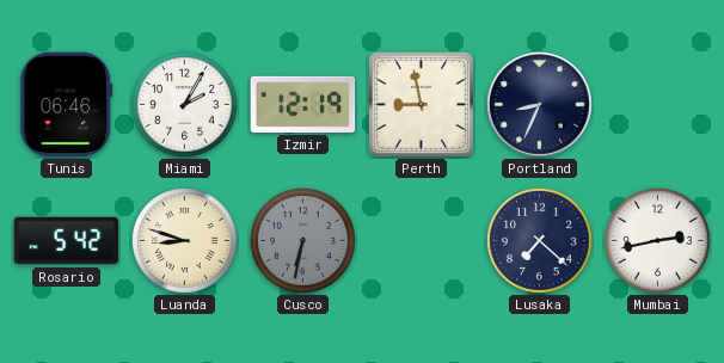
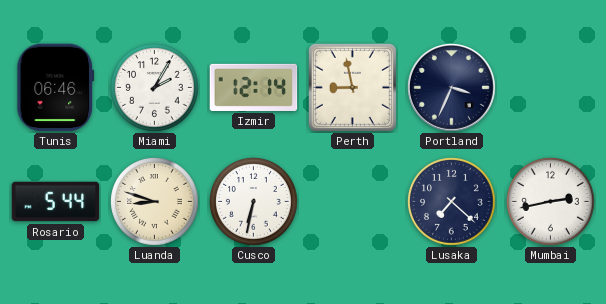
Izmir: 12:19 -> 12:14
Portland: 8:34 -> 3:34
Rosario: 5:42 -> 5:44
Cusco dial: grey -> white
